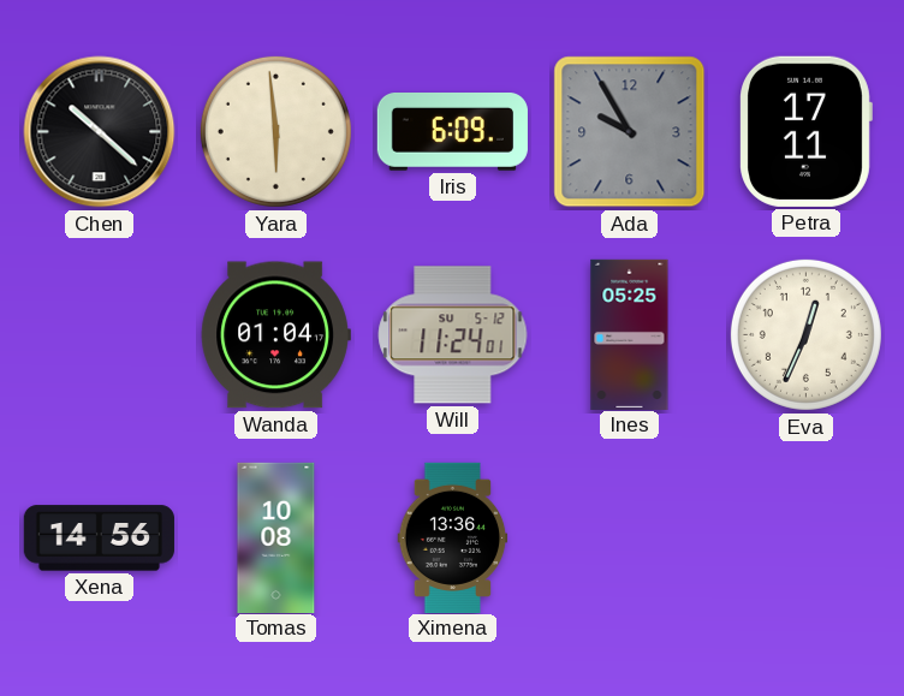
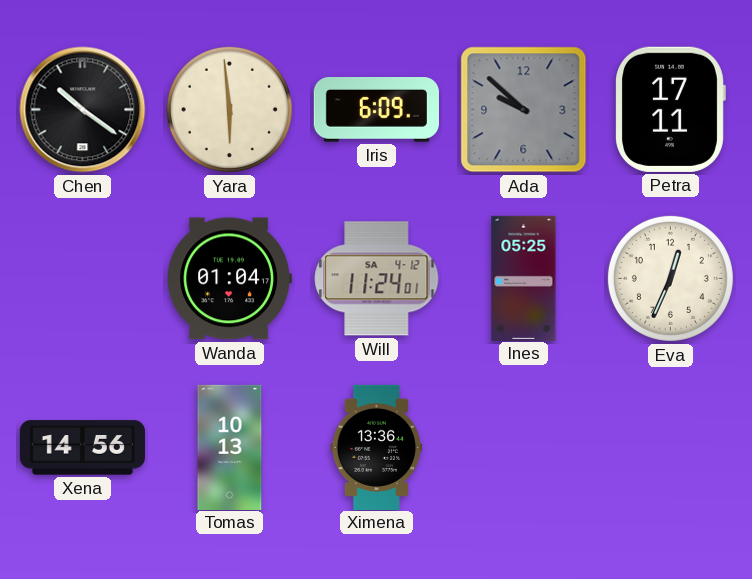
Chen: 10:22 -> 10:21
Ada: 9:55 -> 9:52
Will date: SU 5-12 -> SA 4-12
Tomas: 10:08 -> 10:13
